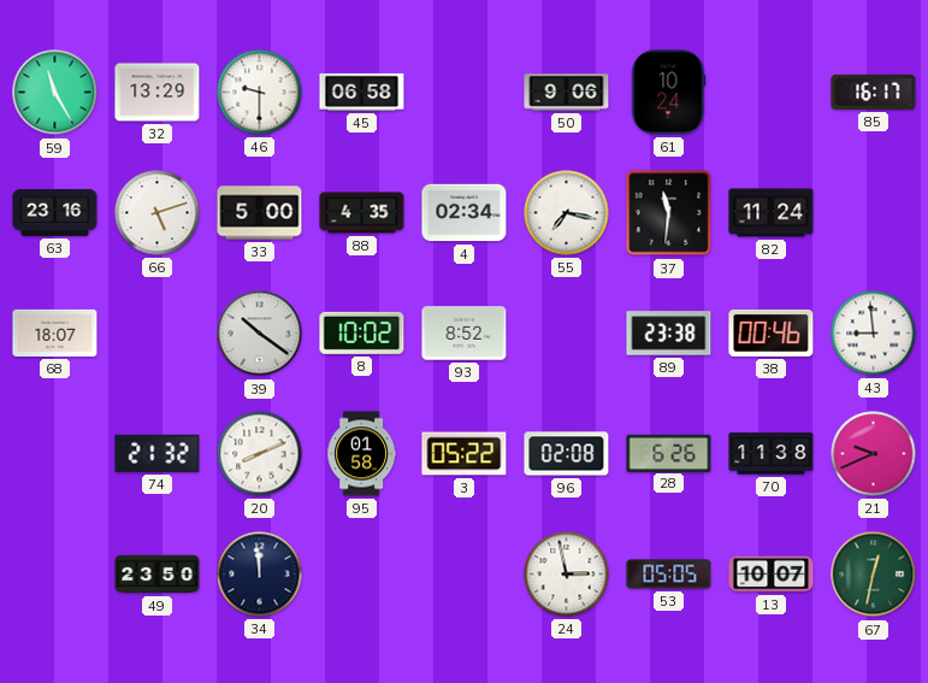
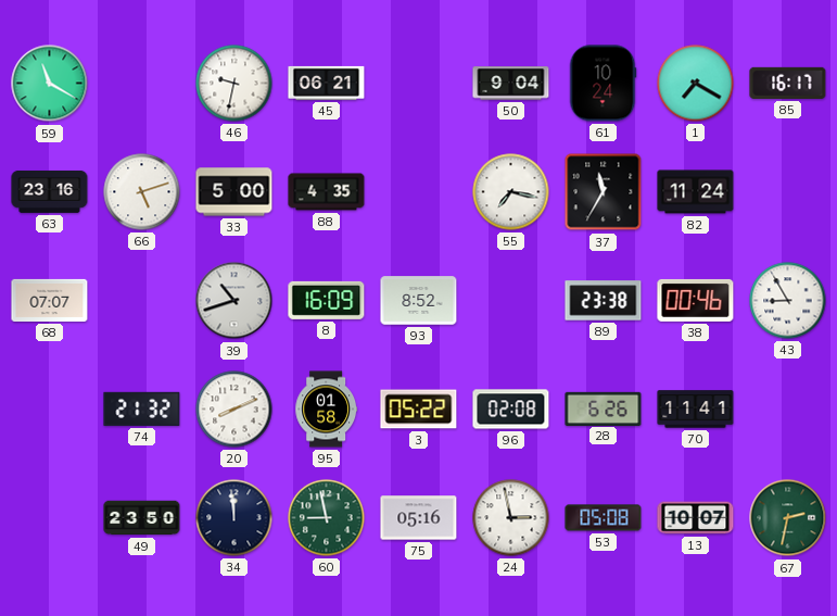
59: 11:25 -> 11:20
32: 13:29 -> none
46: 9:30 -> 9:32
45: 06:58 -> 06:21
50: 9:06 -> 9:04
1: none -> 7:20
4: 02:34 -> none
37: 11:31 -> 11:35
68: 18:07 -> 07:07
39: 10:21 -> 10:42
8: 10:02 -> 16:09
43: 8:59 -> 8:55
70: 11:38 -> 11:41
21: 9:41 -> none
60: none -> 8:58
75: none -> 05:16
53: 05:05 -> 05:08
67: 12:32 -> 2:32
